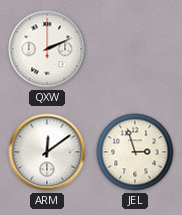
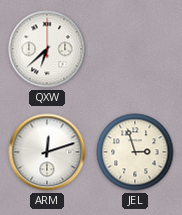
QXW: 2:11 -> 6:38
ARM: 12:09 -> 12:12
